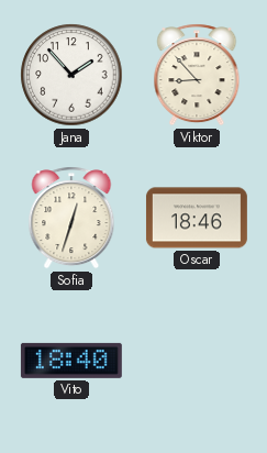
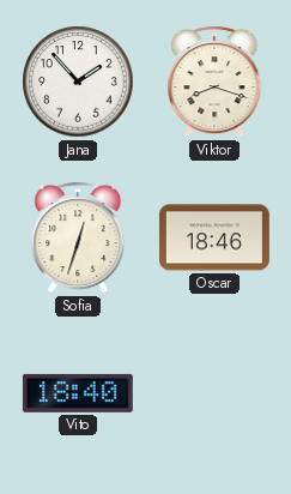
Viktor: 8:53 -> 8:18
